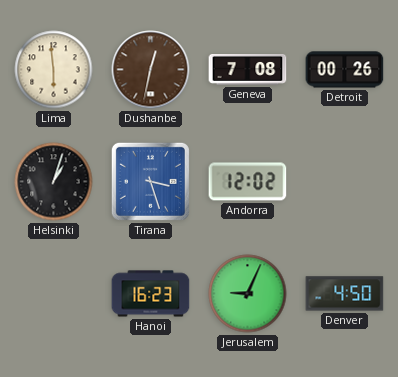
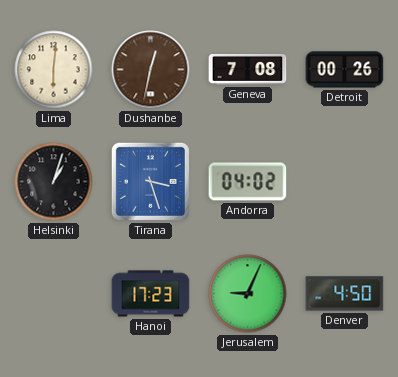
Lima: 5:59 -> 6:01
Andorra: 12:02 -> 04:02
Hanoi: 16:23 -> 17:23
